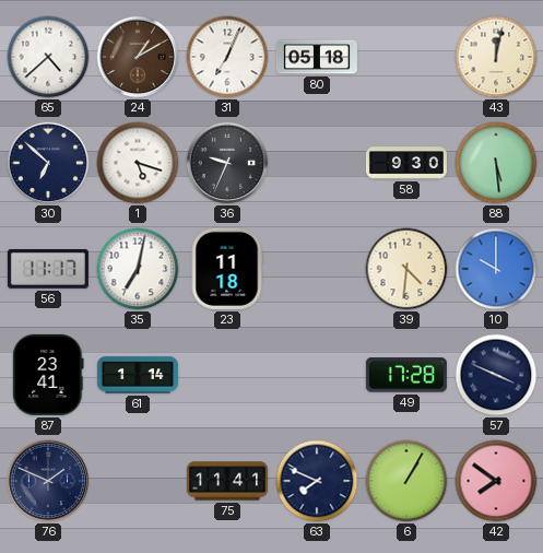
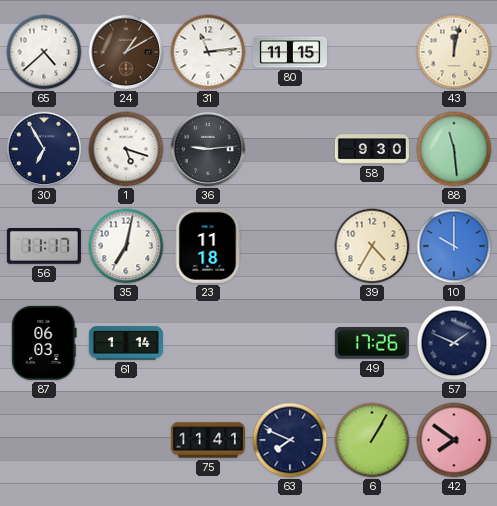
31: 7:04 -> 11:14
80: 05:18 -> 11:15
30: 6:52 -> 6:55
36: 9:34 -> 9:14
88: 5:29 -> 11:29
39: 4:31 -> 4:35
87: 23:41 -> 06:03
49: 17:28 -> 17:26
57: 3:49 -> 1:49
76: 1:49 -> none
